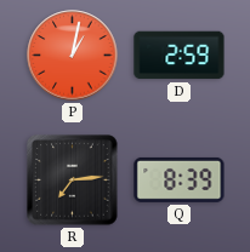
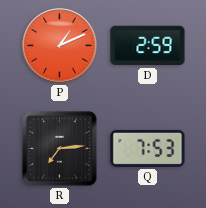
P: 1:02 -> 1:11
Q: 8:39 -> 7:53
